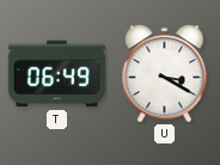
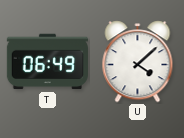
U: 3:20 -> 4:08
